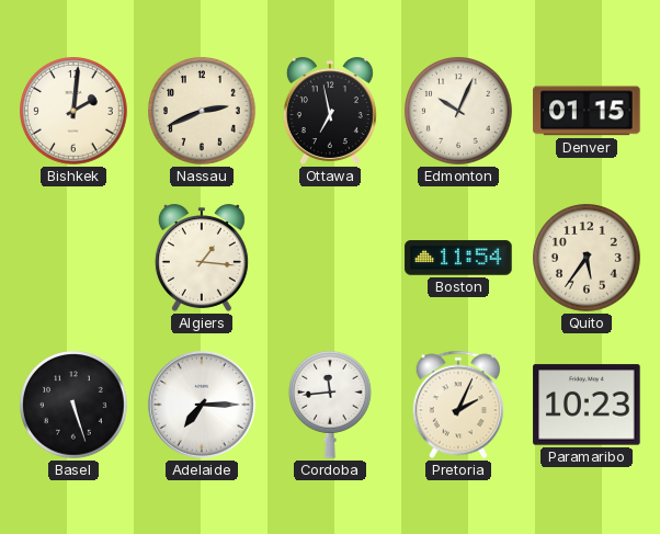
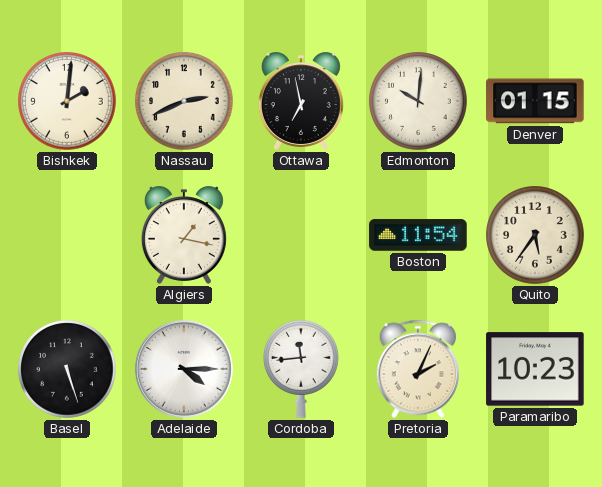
Edmonton: 10:04 -> 10:01
Algiers: 1:16 -> 1:17
Adelaide: 7:15 -> 4:15
